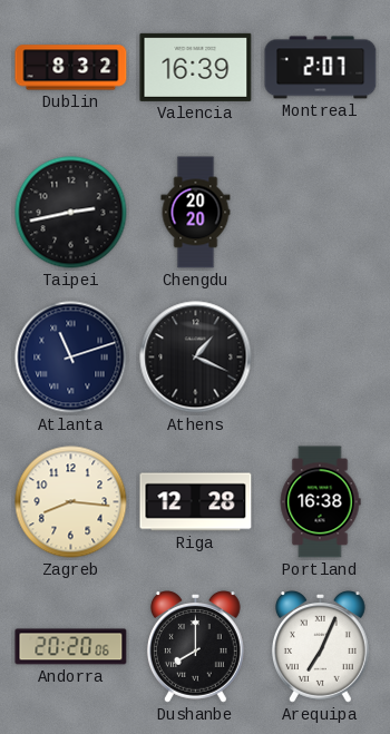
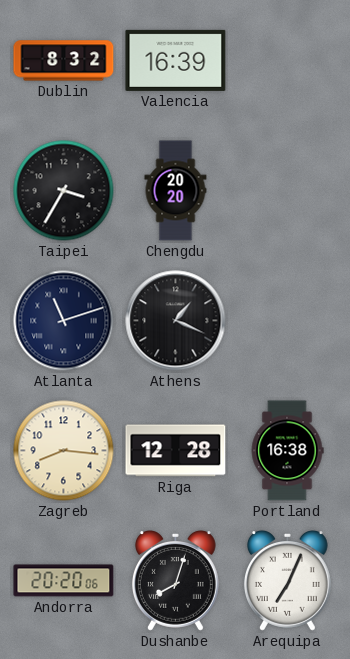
Montreal: 2:07 -> none
Taipei: 2:43 -> 3:35
Dushanbe: 8:00 -> 8:03
